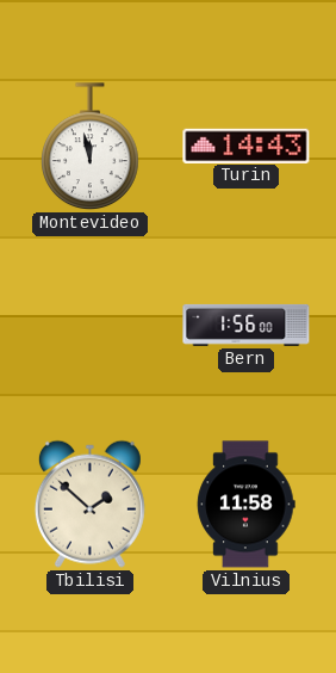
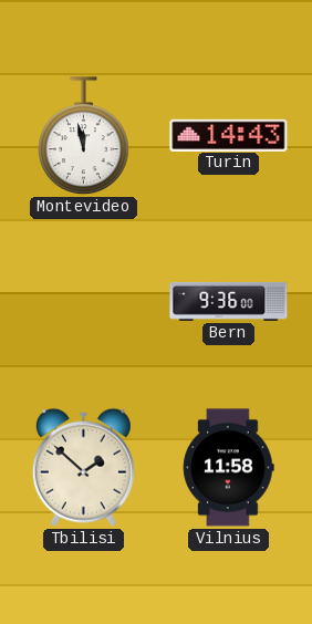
Bern: 1:56 -> 9:36
